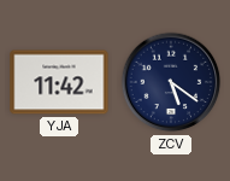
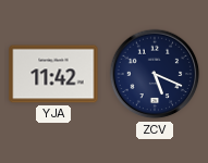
ZCV: 5:21 -> 5:19
